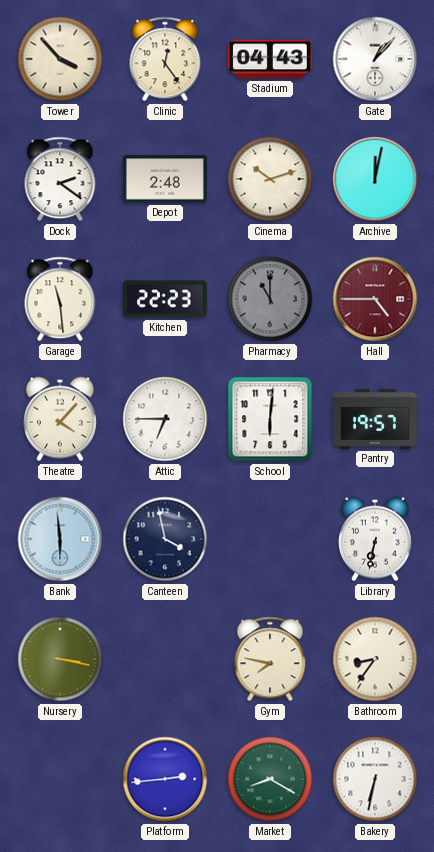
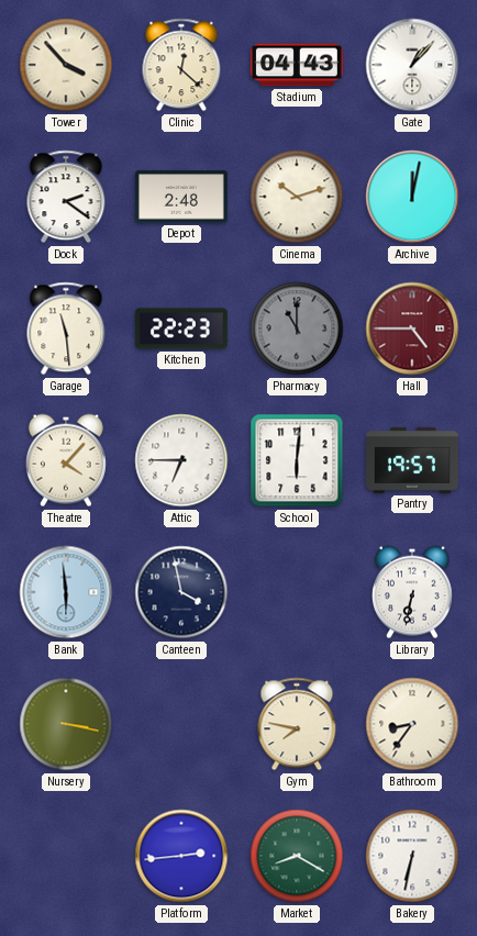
Clinic: 12:24 -> 12:22
